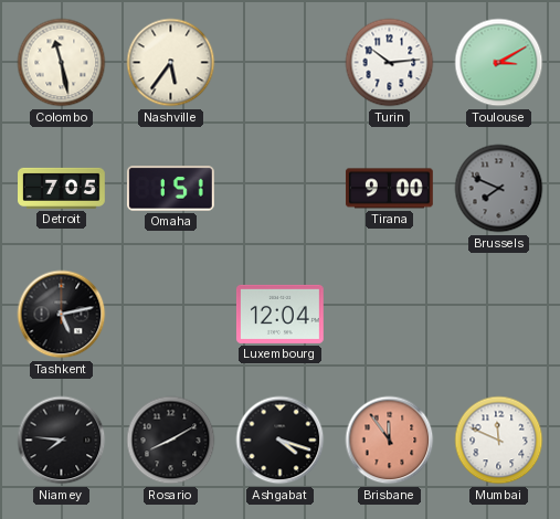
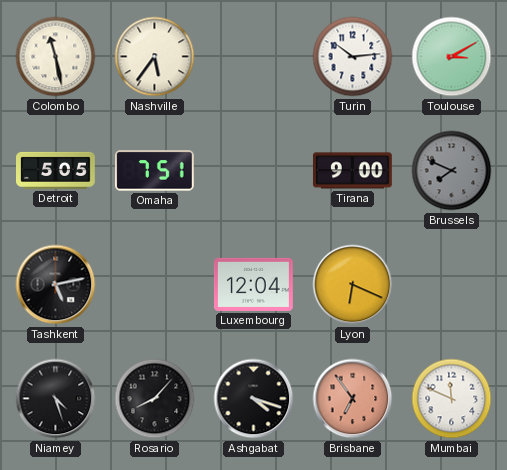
Detroit: 7:05 -> 5:05
Omaha: 1:51 -> 7:51
Lyon: none -> 6:19
Niamey: 7:46 -> 4:27
Rosario: 8:10 -> 8:07
Brisbane: 11:54 -> 6:54
